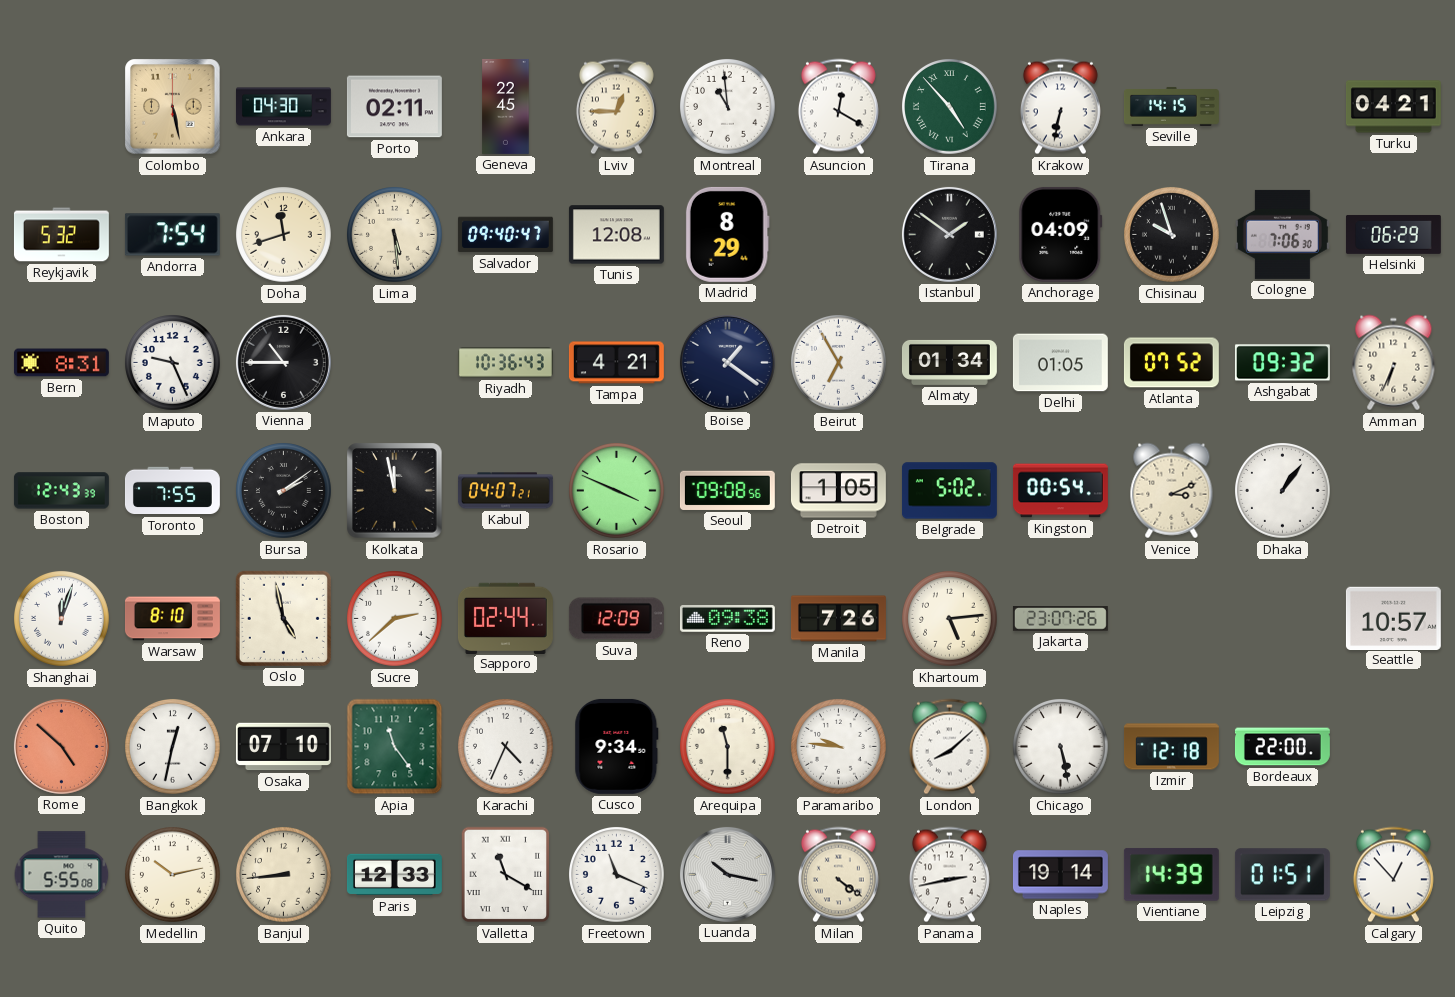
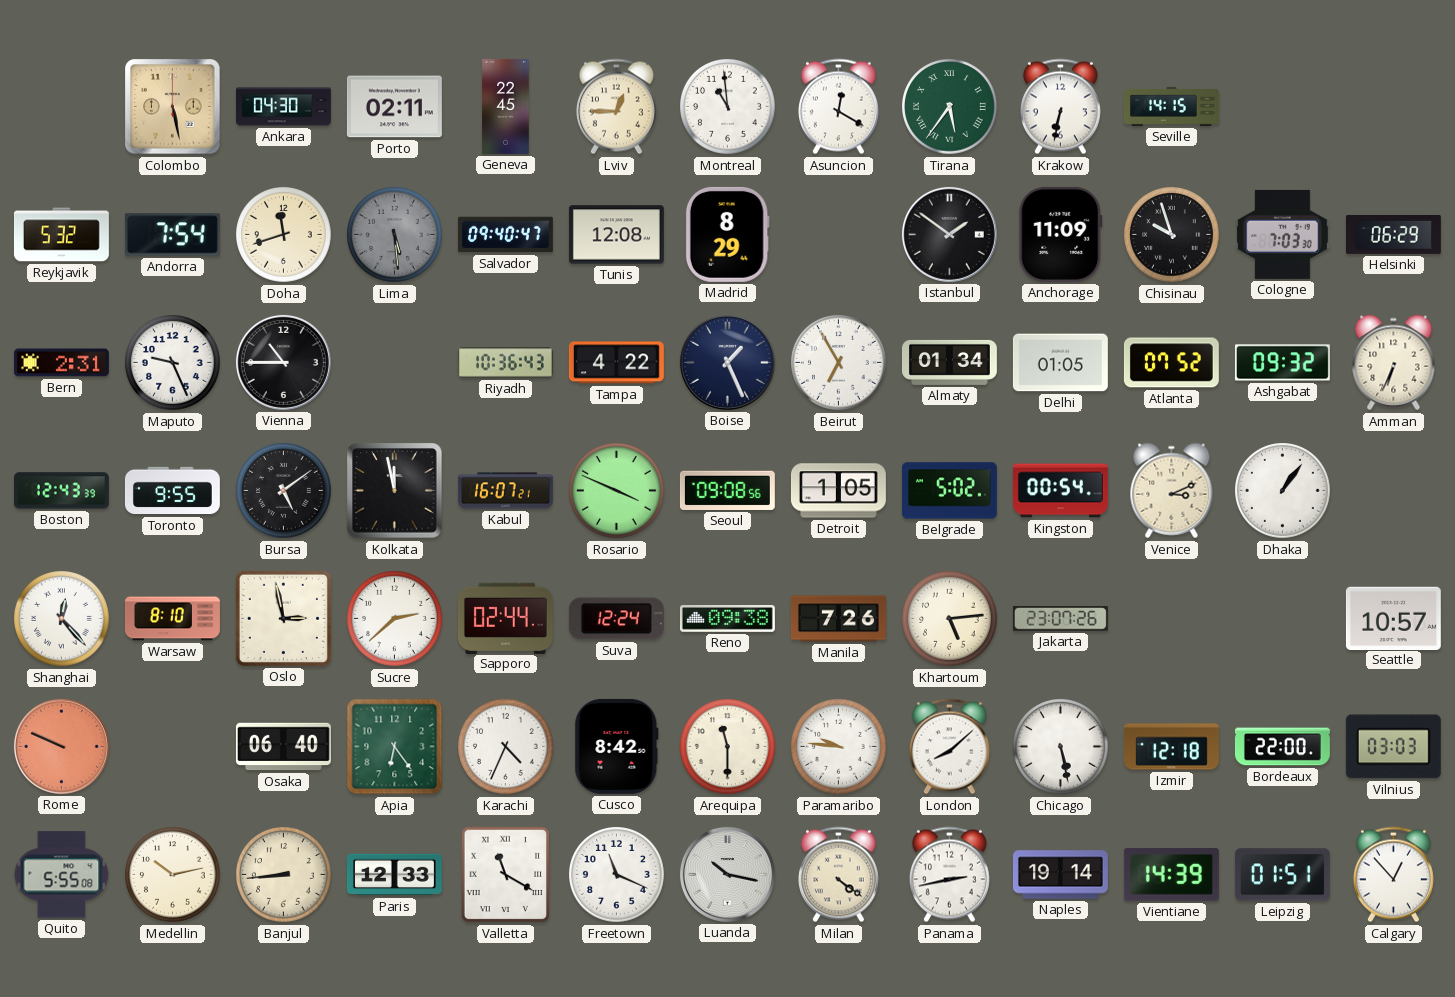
Tirana: 4:53 -> 5:36
Turku: 04:21 -> none
Lima dial: cream -> grey
Anchorage: 04:09 -> 11:09
Cologne: 7:06 -> 7:03
Bern: 8:31 -> 2:31
Tampa: 4:21 -> 4:22
Boise: 1:21 -> 1:26
Toronto: 7:55 -> 9:55
Bursa: 2:09 -> 5:09
Kabul: 04:07 -> 16:07
Shanghai: 12:03 -> 12:23
Oslo: 4:58 -> 2:58
Suva: 12:09 -> 12:24
Rome: 4:52 -> 9:49
Bangkok: 12:32 -> none
Osaka: 07:10 -> 06:40
Apia: 11:24 -> 6:24
Cusco: 9:34 -> 8:42
Vilnius: none -> 03:03
